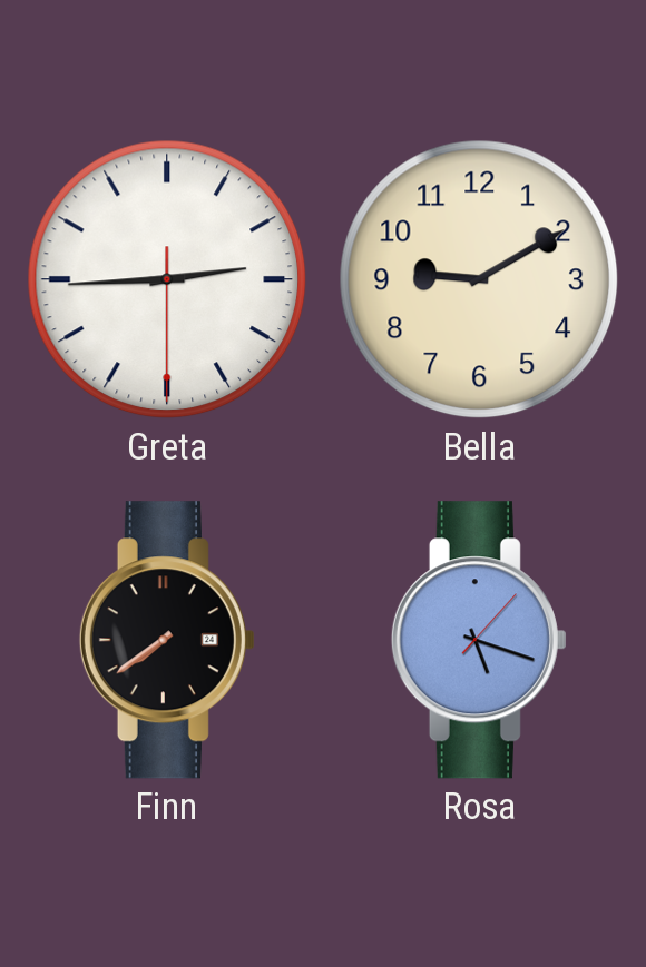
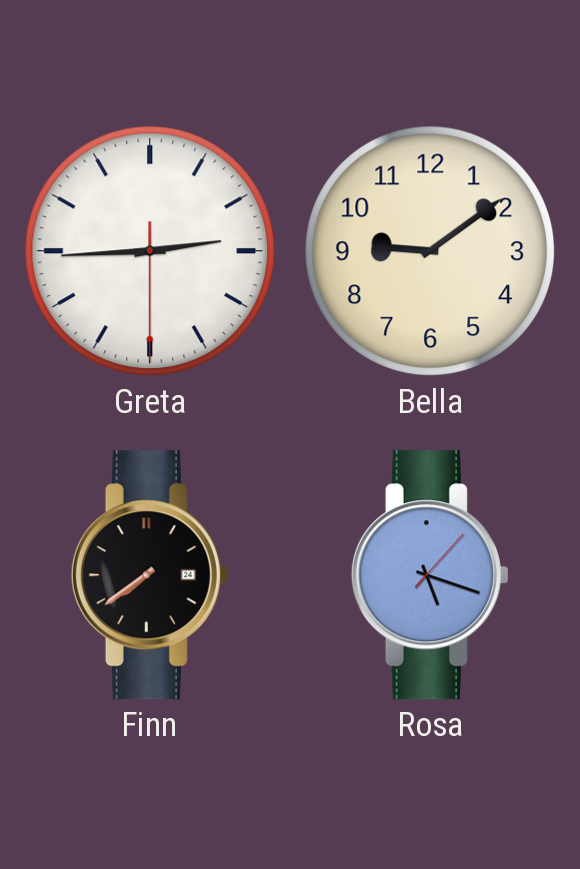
Bella: 9:10 -> 9:09
